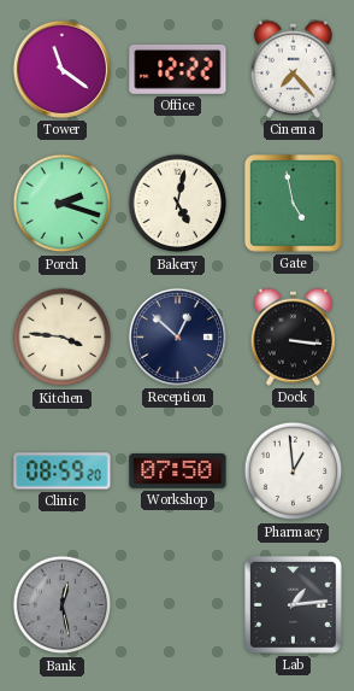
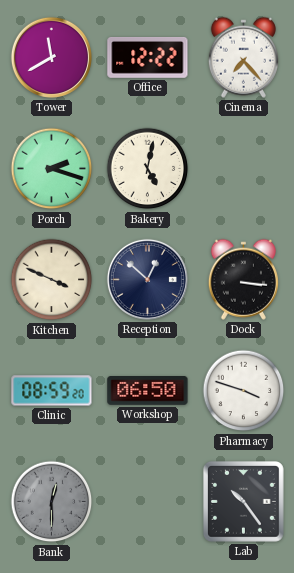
Tower: 11:21 -> 11:40
Gate: 4:58 -> none
Kitchen: 3:46 -> 3:49
Workshop: 07:50 -> 06:50
Pharmacy: 12:59 -> 3:48
Bank: 12:28 -> 12:30
Lab: 1:14 -> 10:24
